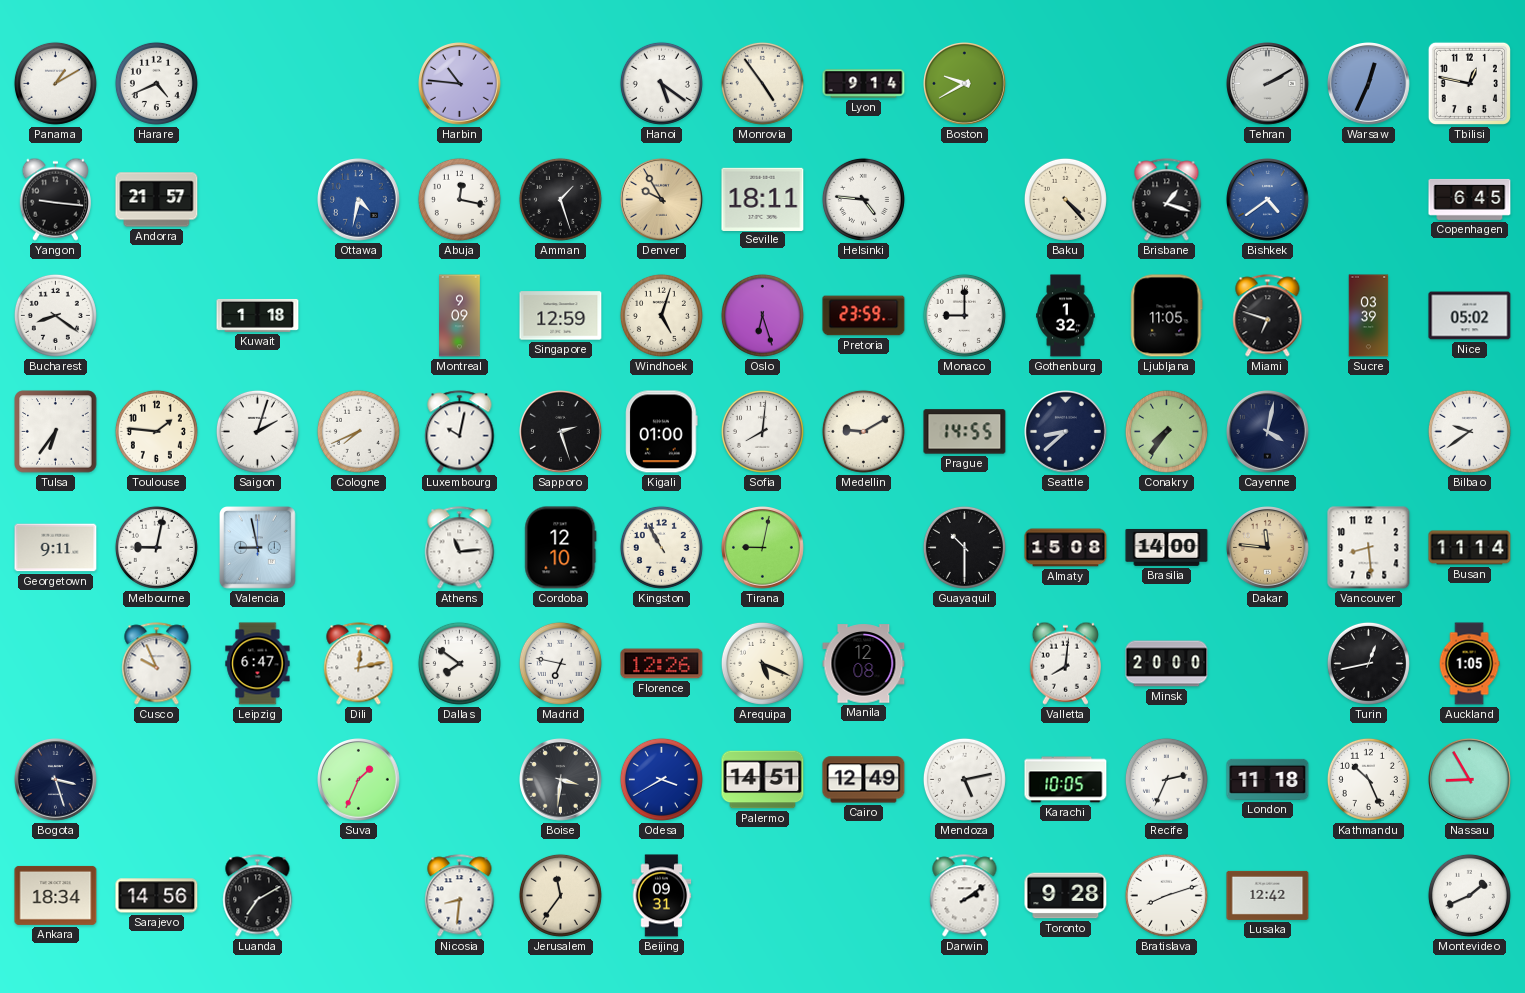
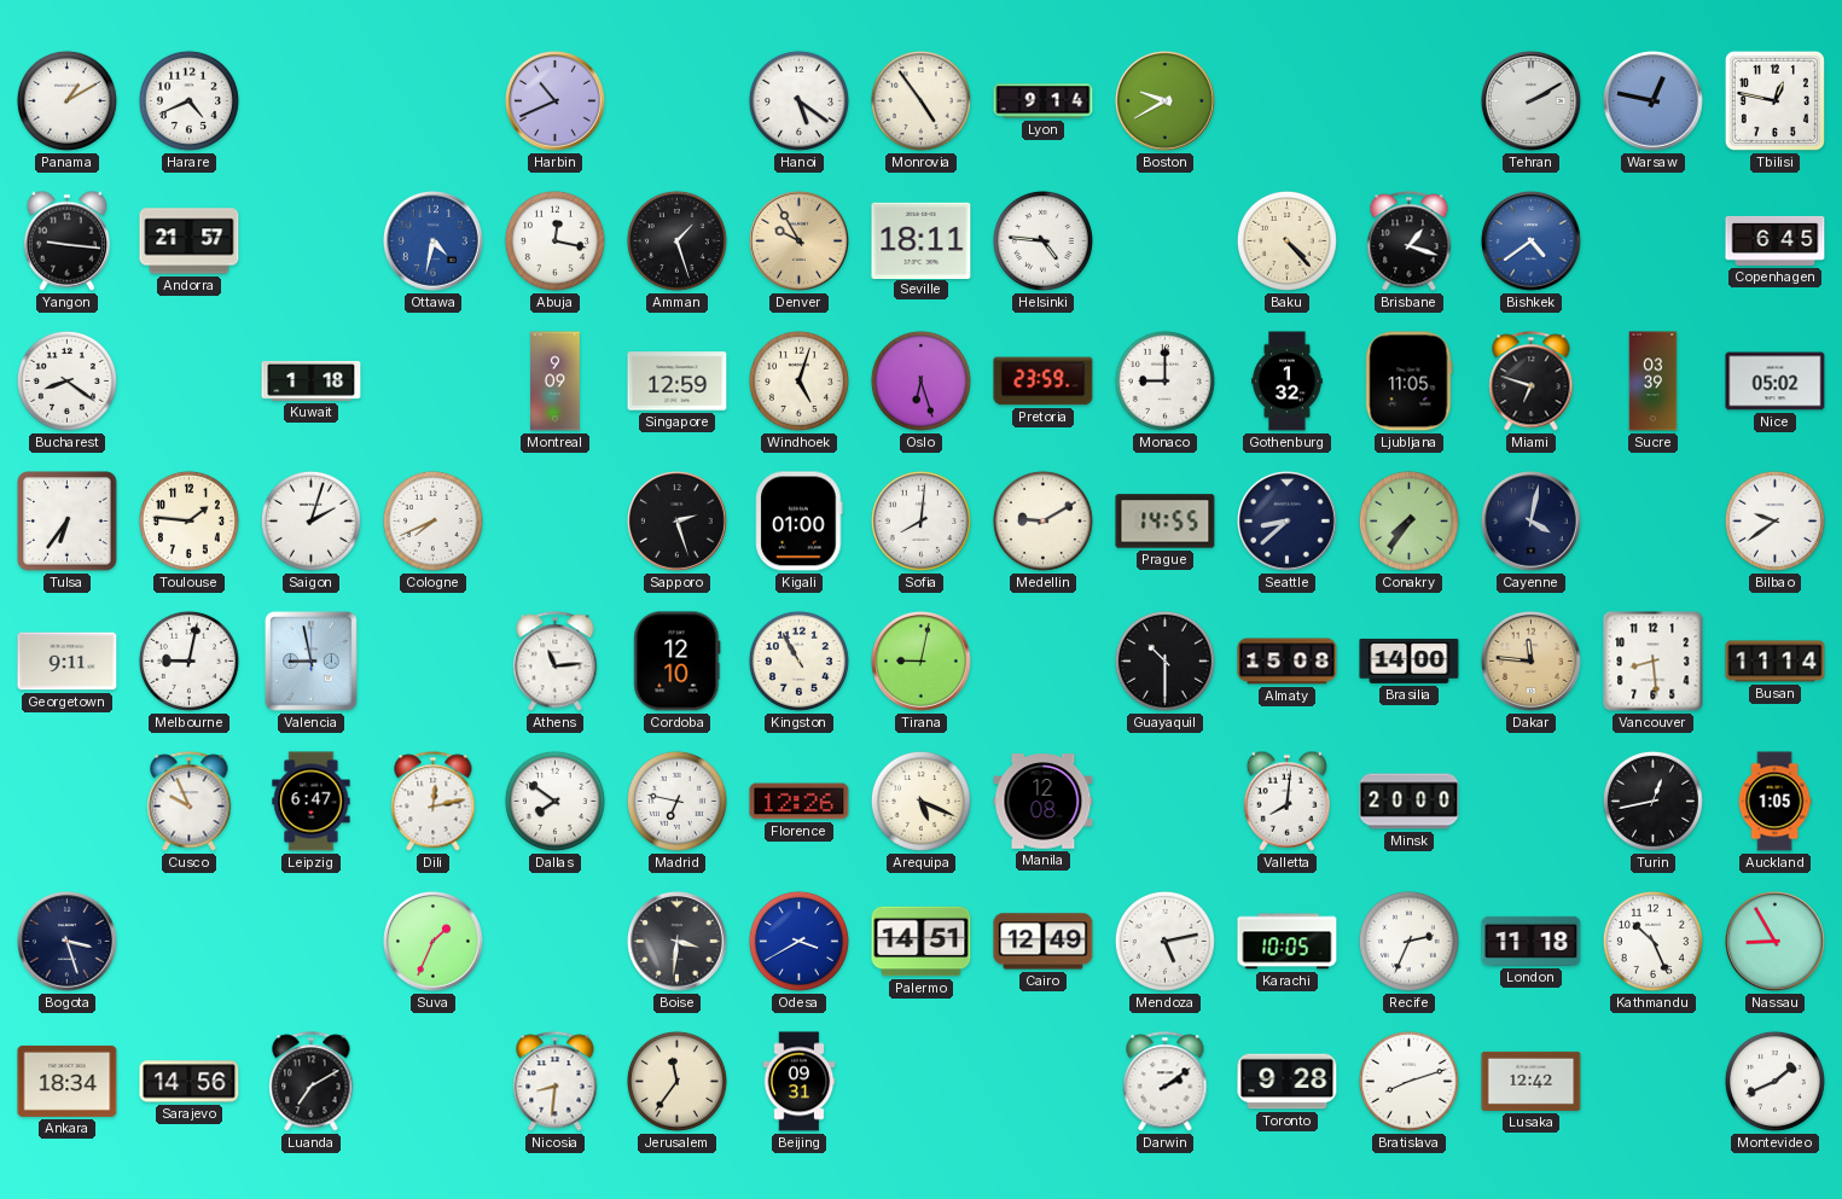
Harbin: 10:46 -> 10:41
Warsaw: 12:34 -> 12:47
Luxembourg: 10:02 -> none
